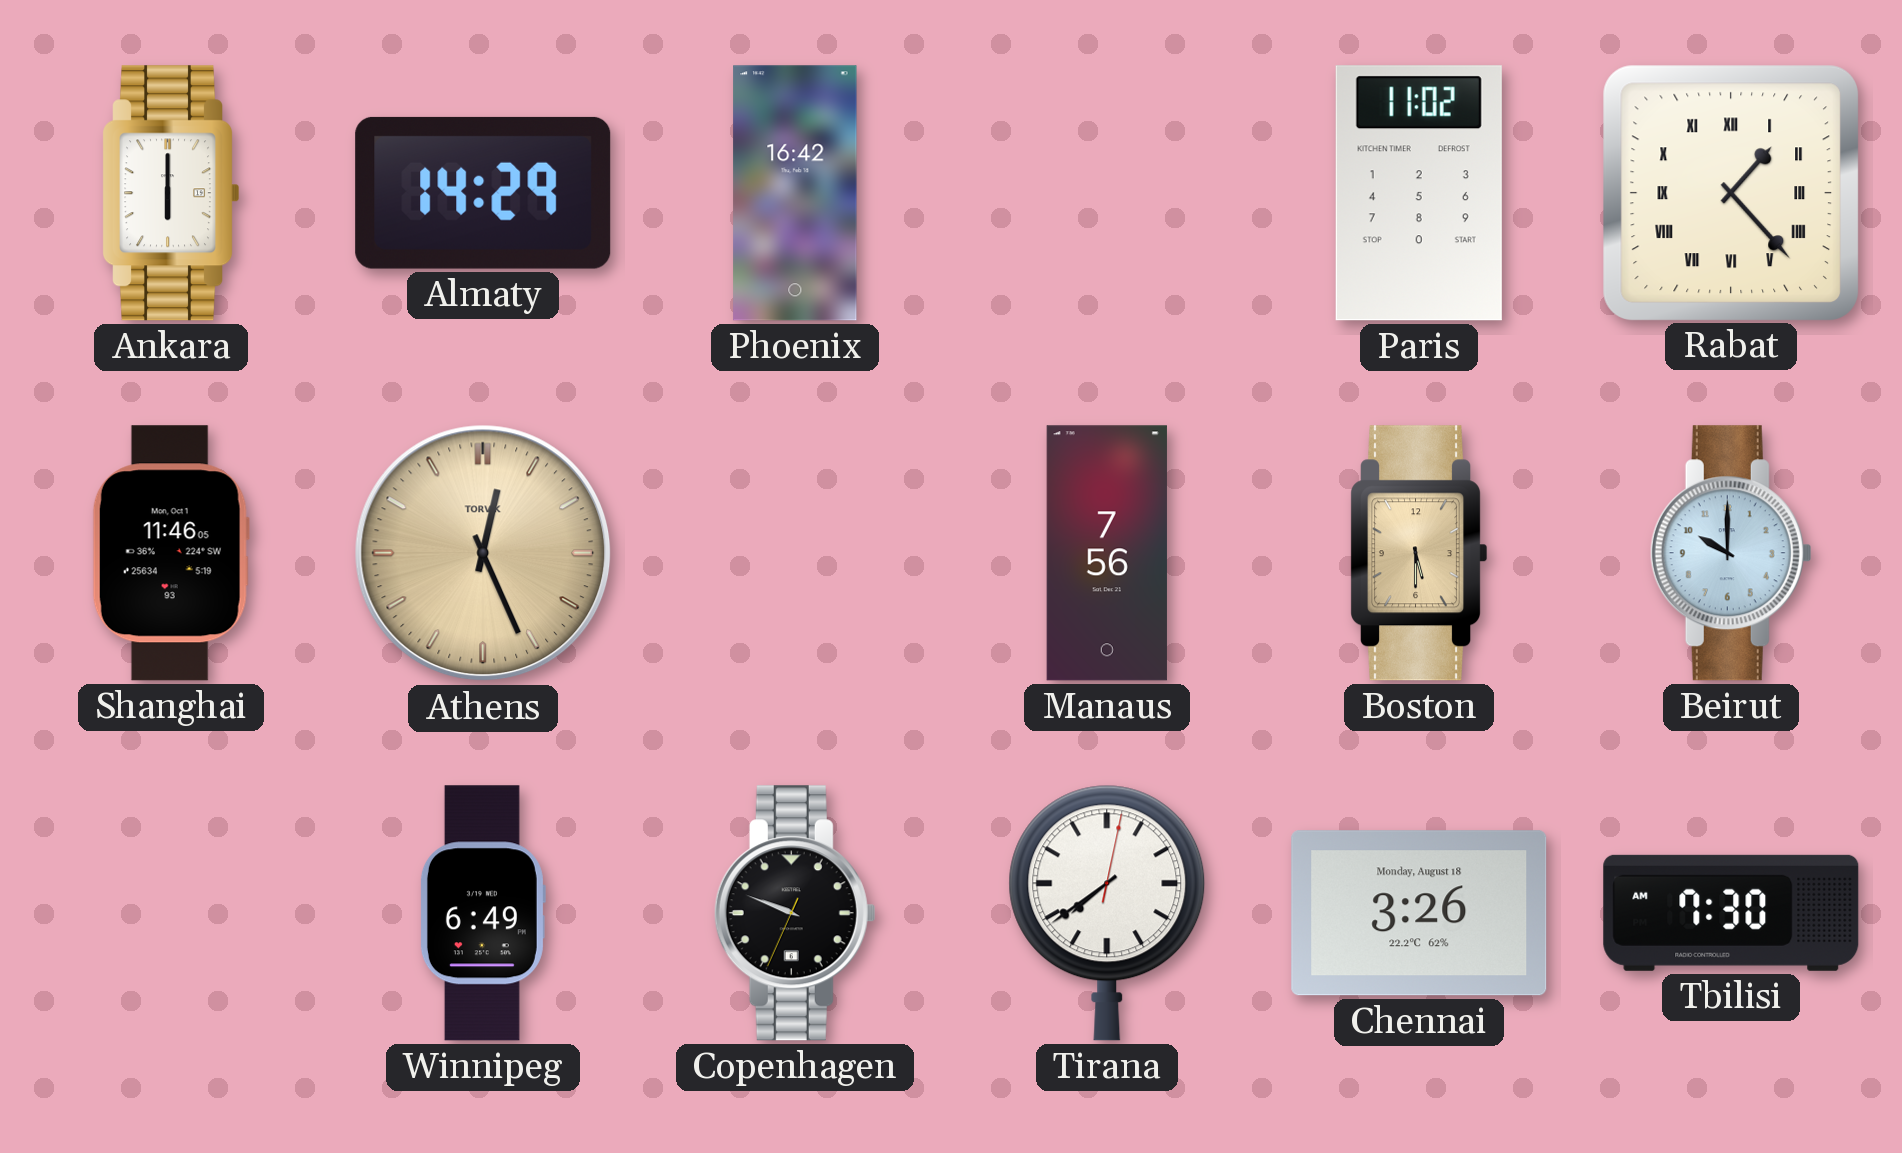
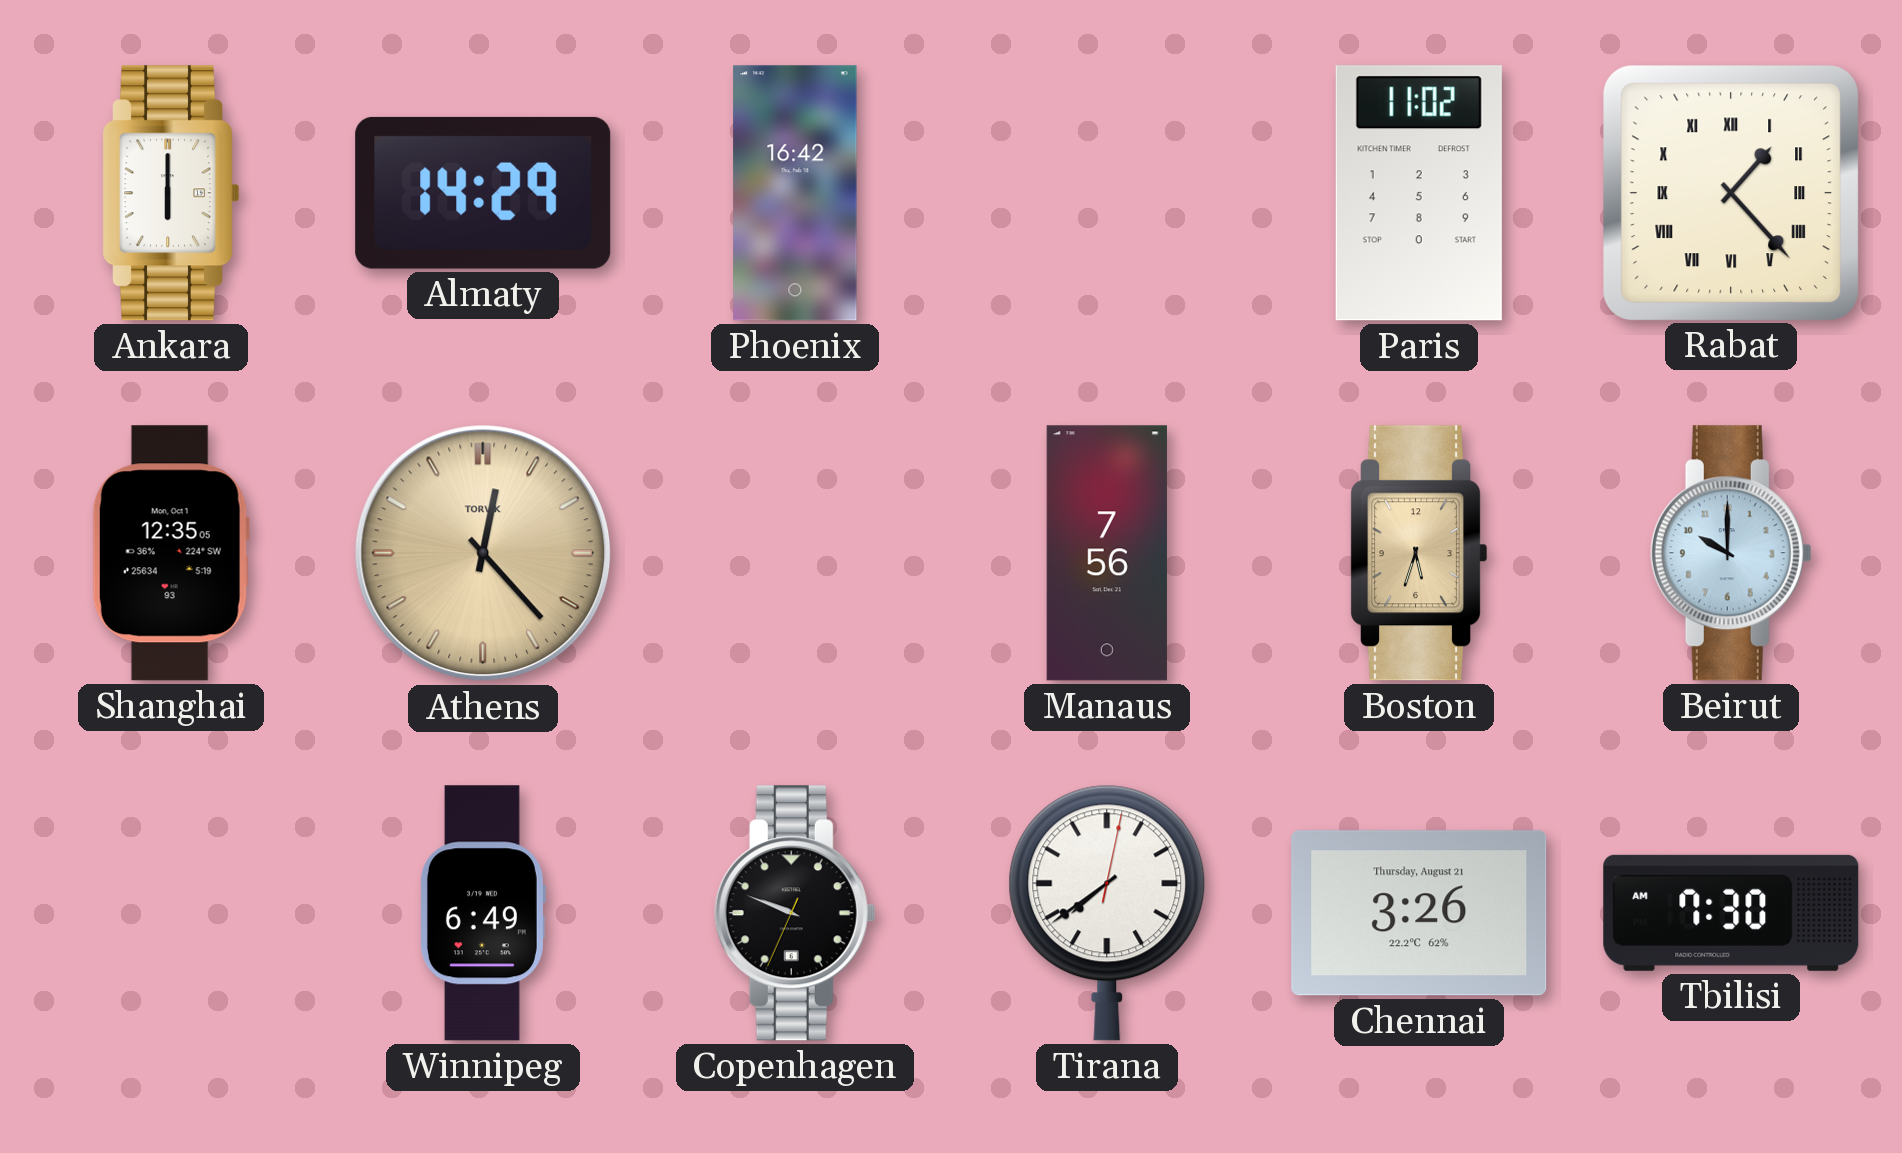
Shanghai: 11:46 -> 12:35
Athens: 12:26 -> 12:23
Boston: 5:30 -> 5:33
Chennai date: Monday, August 18 -> Thursday, August 21
